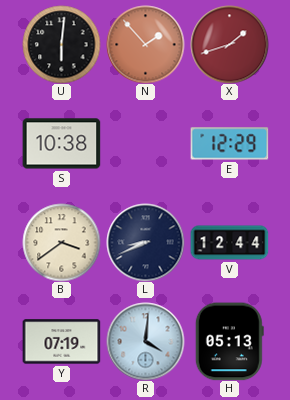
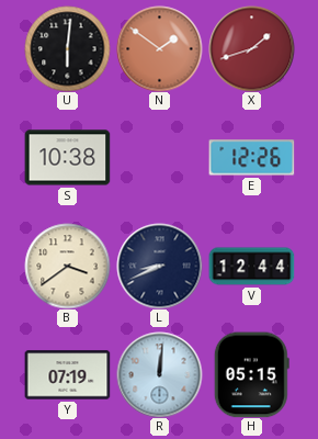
N: 1:53 -> 1:51
E: 12:29 -> 12:26
R: 4:01 -> 12:01
H: 05:13 -> 05:15
